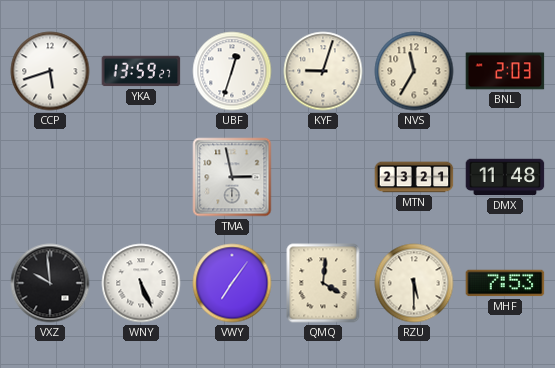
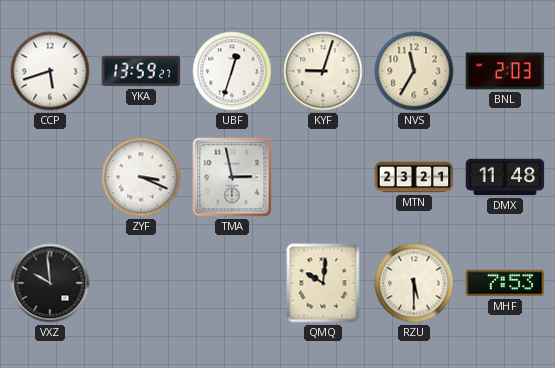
ZYF: none -> 3:19
WNY: 5:26 -> none
VWY: 7:06 -> none
QMQ: 4:01 -> 10:01
